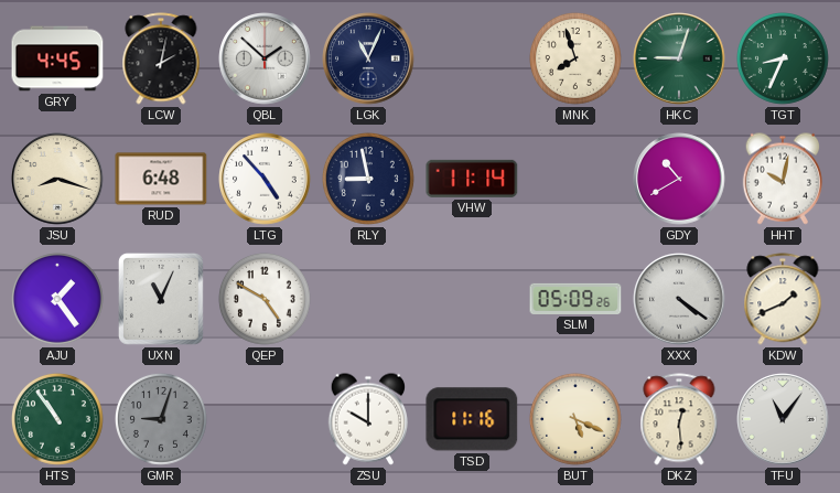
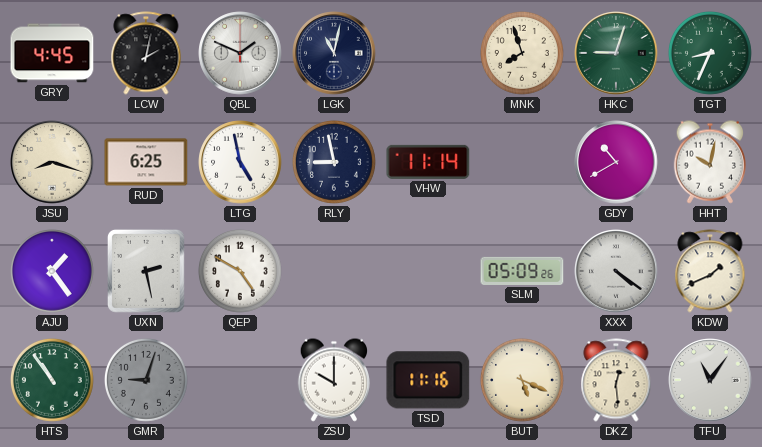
QBL: 1:52 -> 1:49
LGK: 11:04 -> 11:02
RUD: 6:48 -> 6:25
LTG: 4:53 -> 4:58
UXN: 11:04 -> 2:28
